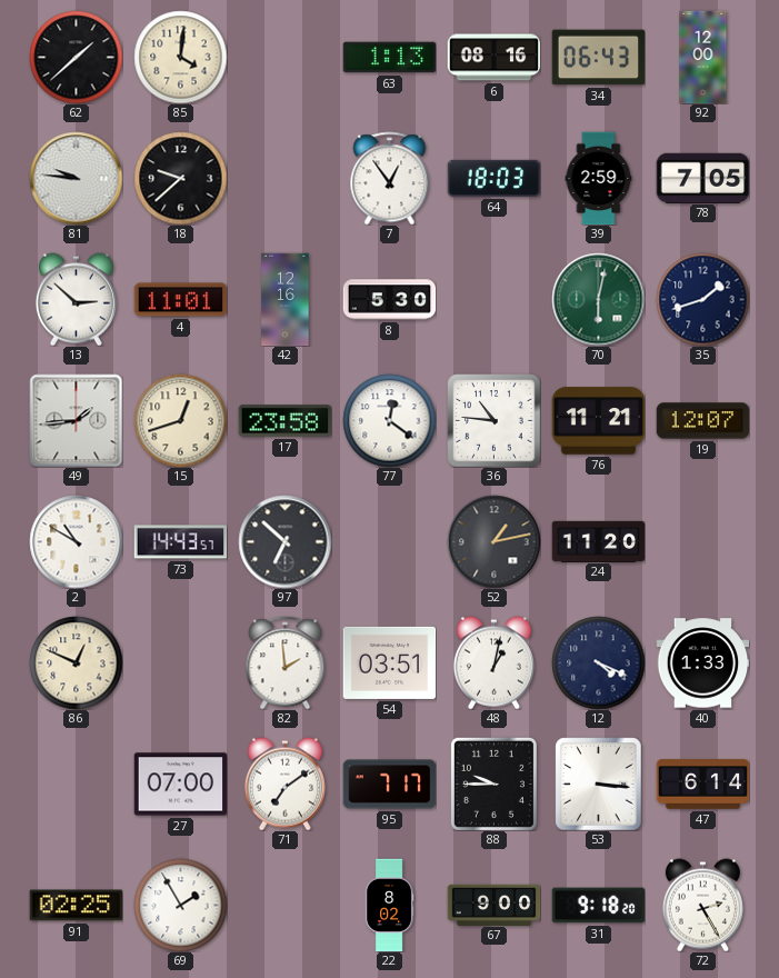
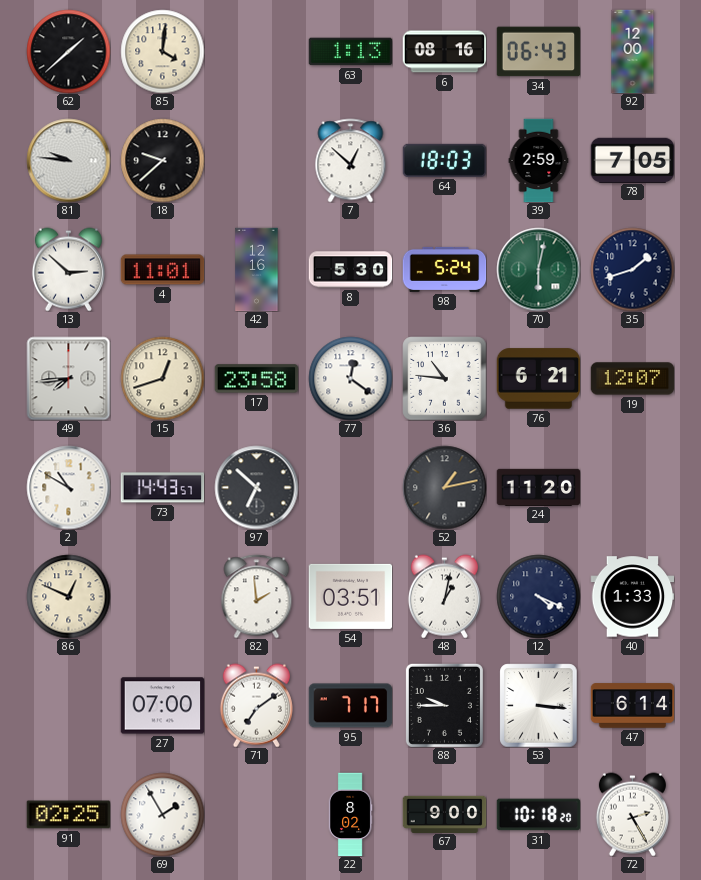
7: 12:54 -> 12:52
98: none -> 5:24
49: 1:44 -> 7:44
76: 11:21 -> 6:21
31: 9:18 -> 10:18
